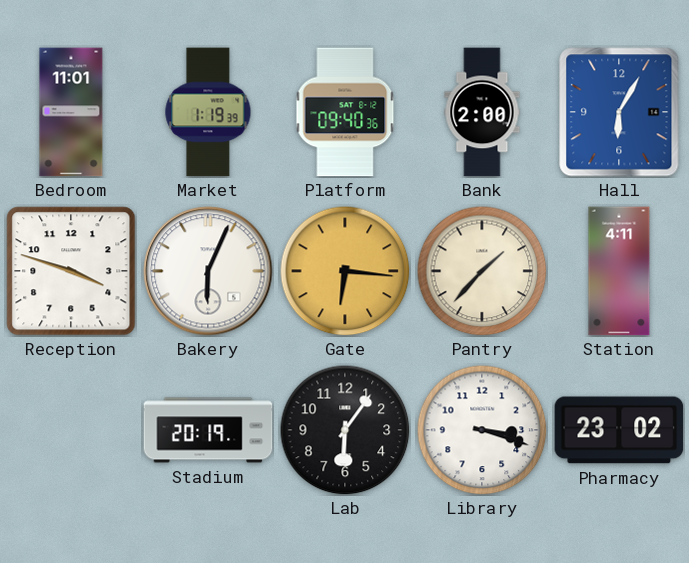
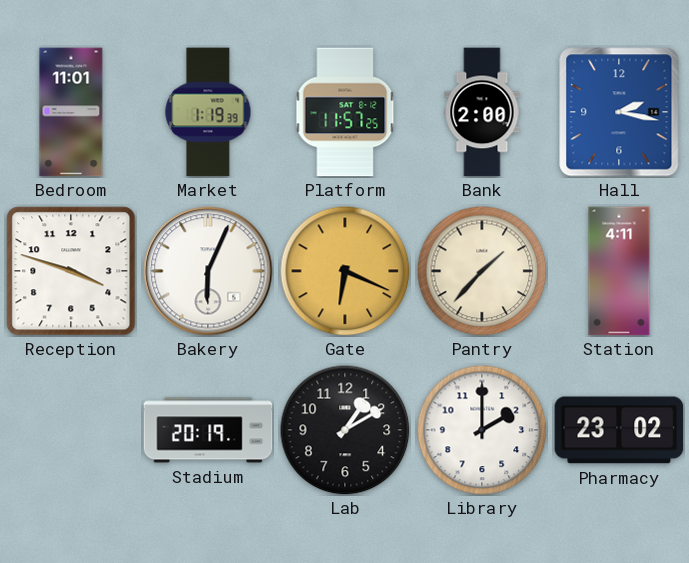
Platform: 09:40 -> 11:57
Hall: 6:05 -> 2:17
Gate: 6:16 -> 6:19
Lab: 6:06 -> 1:10
Library: 3:18 -> 2:00
